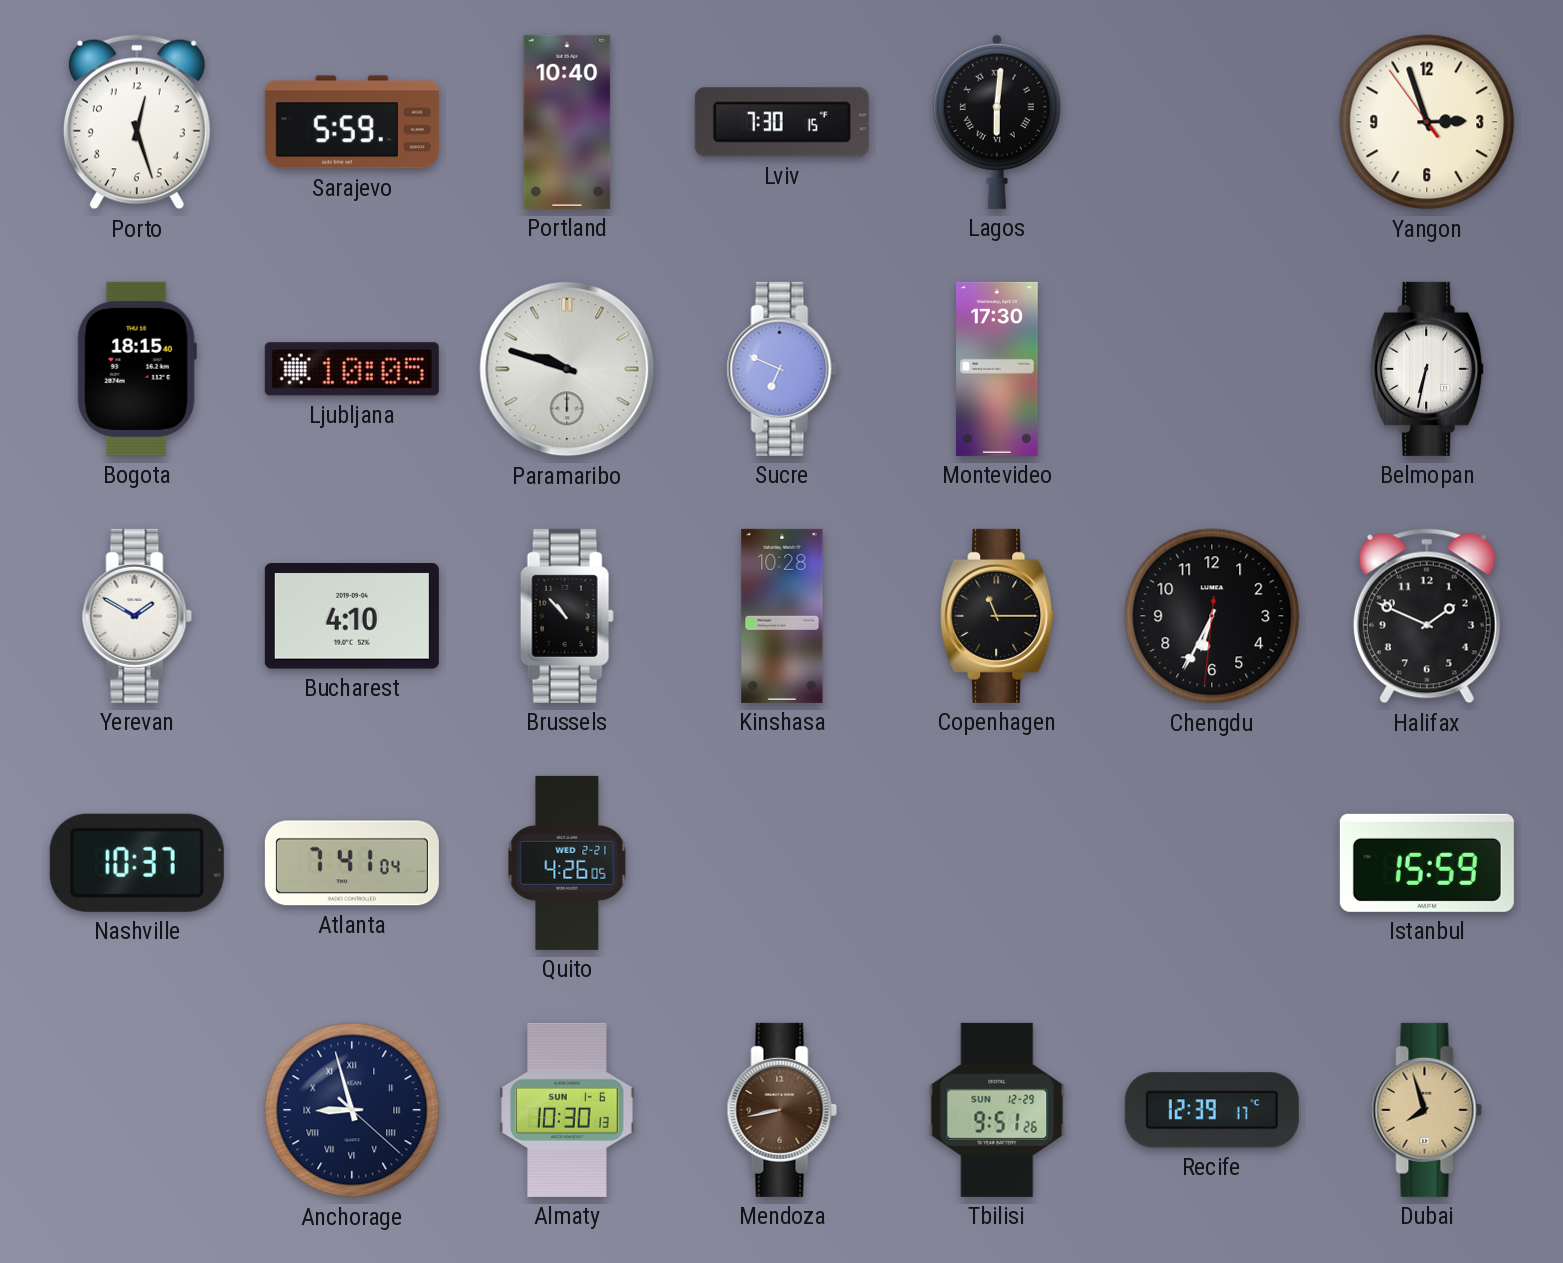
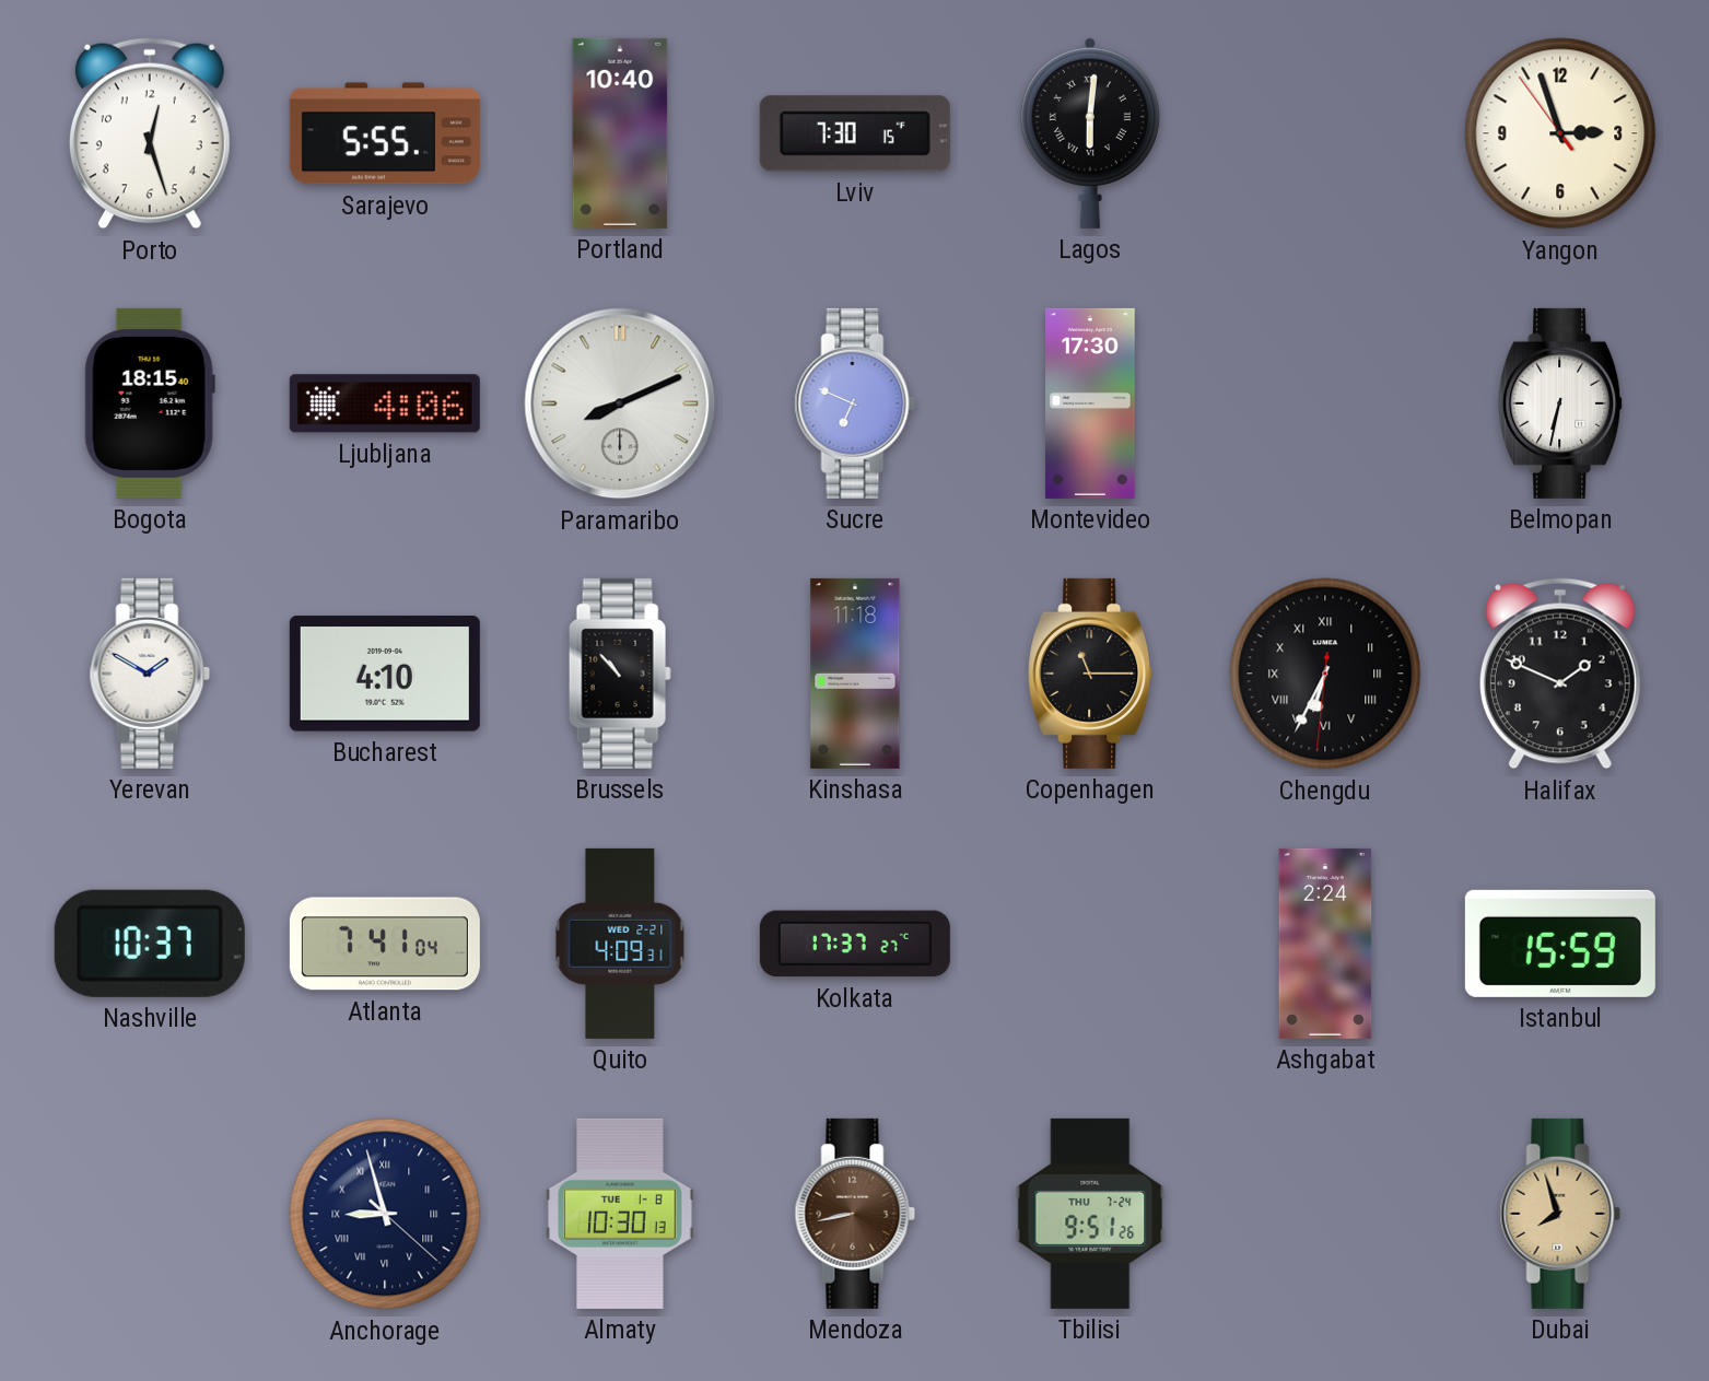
Sarajevo: 5:59 -> 5:55
Ljubljana: 10:05 -> 4:06
Paramaribo: 9:48 -> 8:11
Kinshasa: 10:28 -> 11:18
Chengdu numerals: Arabic -> Roman
Quito: 4:26 -> 4:09
Kolkata: none -> 17:37
Ashgabat: none -> 2:24
Almaty date: SUN 1-6 -> TUE 1-8
Tbilisi date: SUN 12-29 -> THU 7-24
Recife: 12:39 -> none
